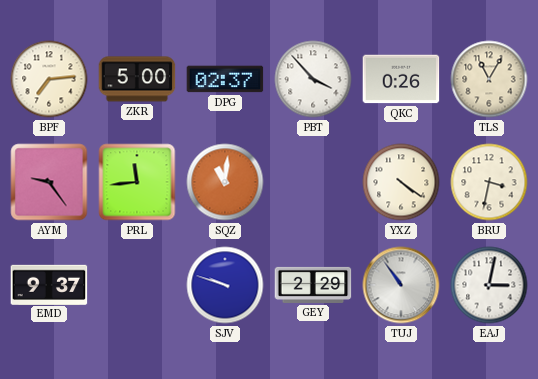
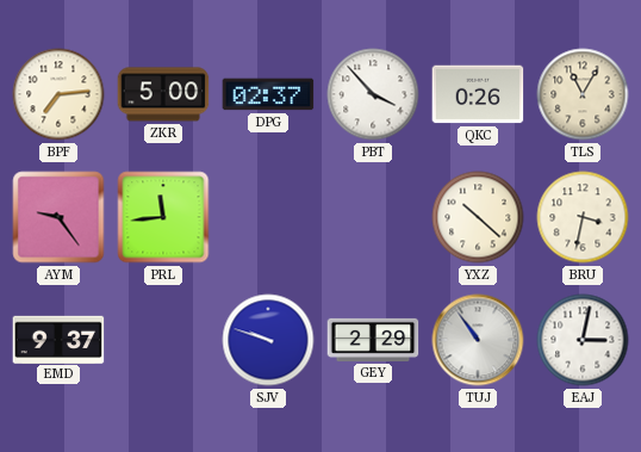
SQZ: 11:01 -> none
YXZ: 4:21 -> 10:22
